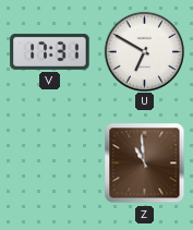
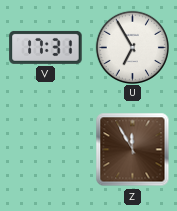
U: 6:50 -> 6:55
Z: 10:59 -> 11:55
